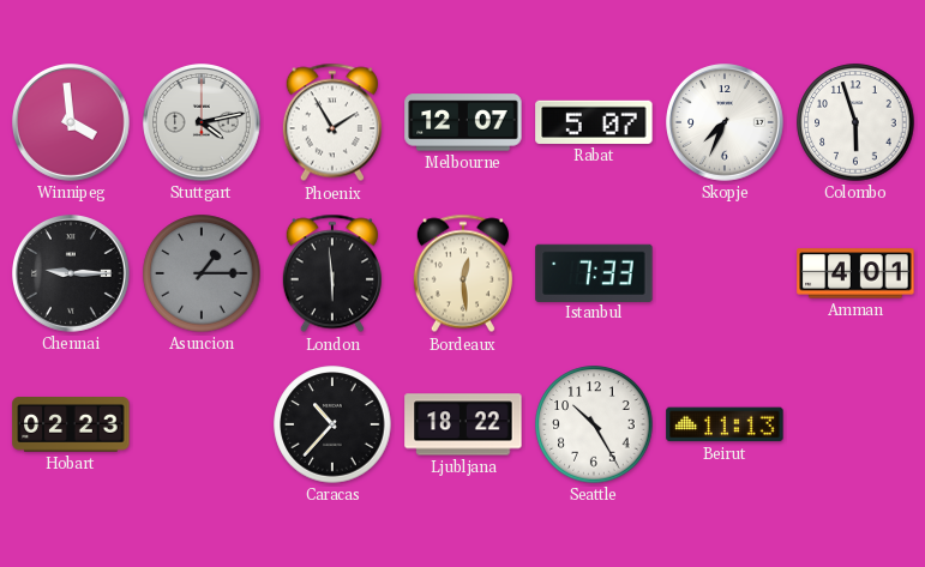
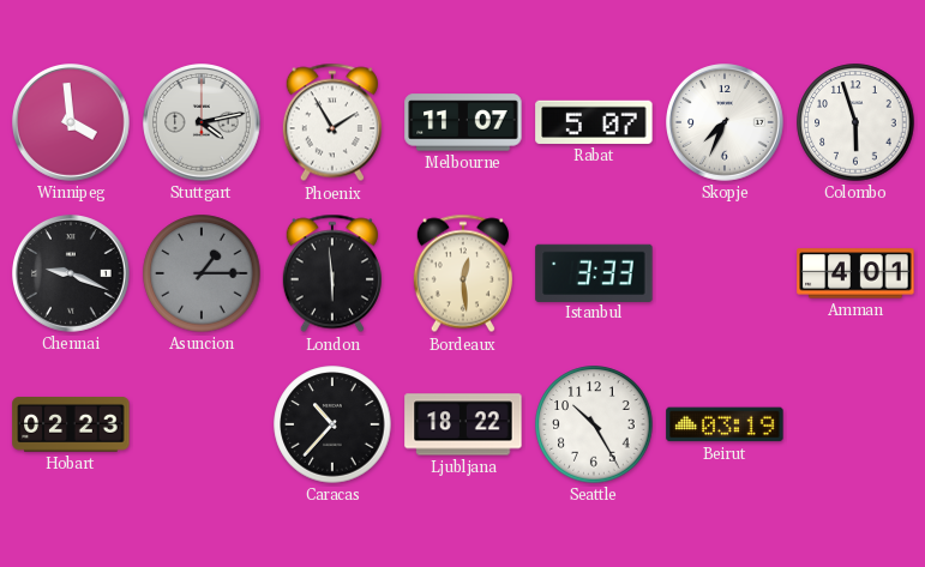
Melbourne: 12:07 -> 11:07
Chennai: 9:15 -> 9:19
Istanbul: 7:33 -> 3:33
Beirut: 11:13 -> 03:19
